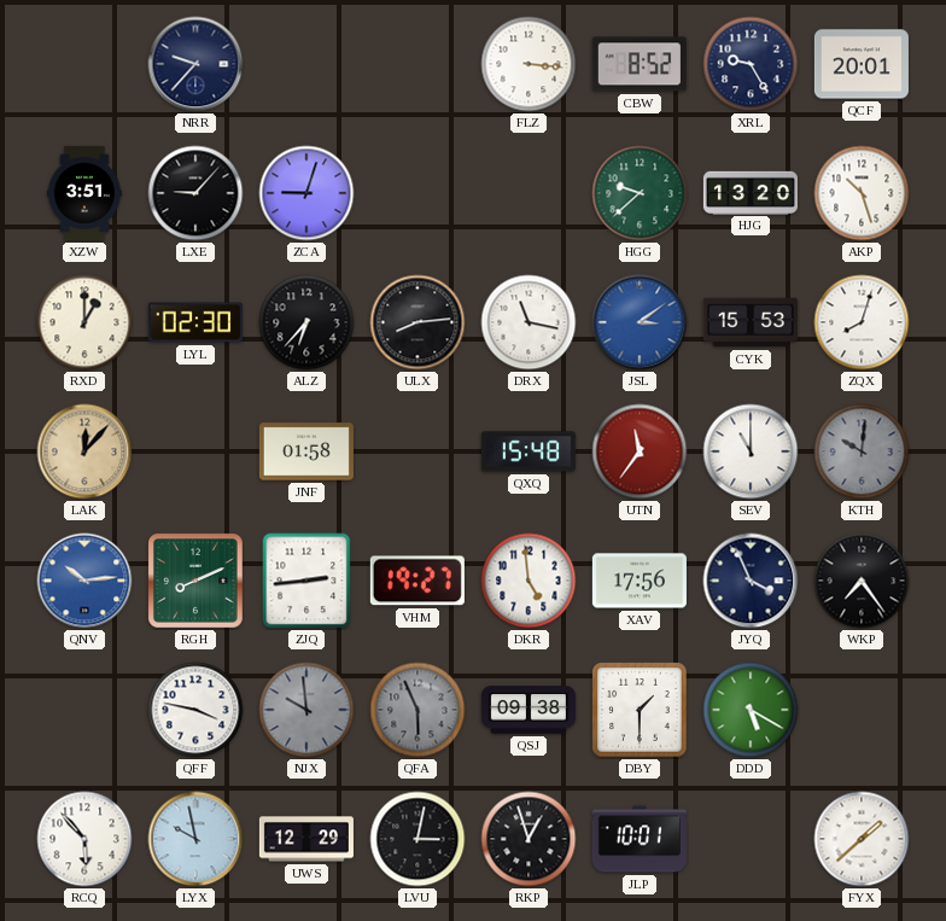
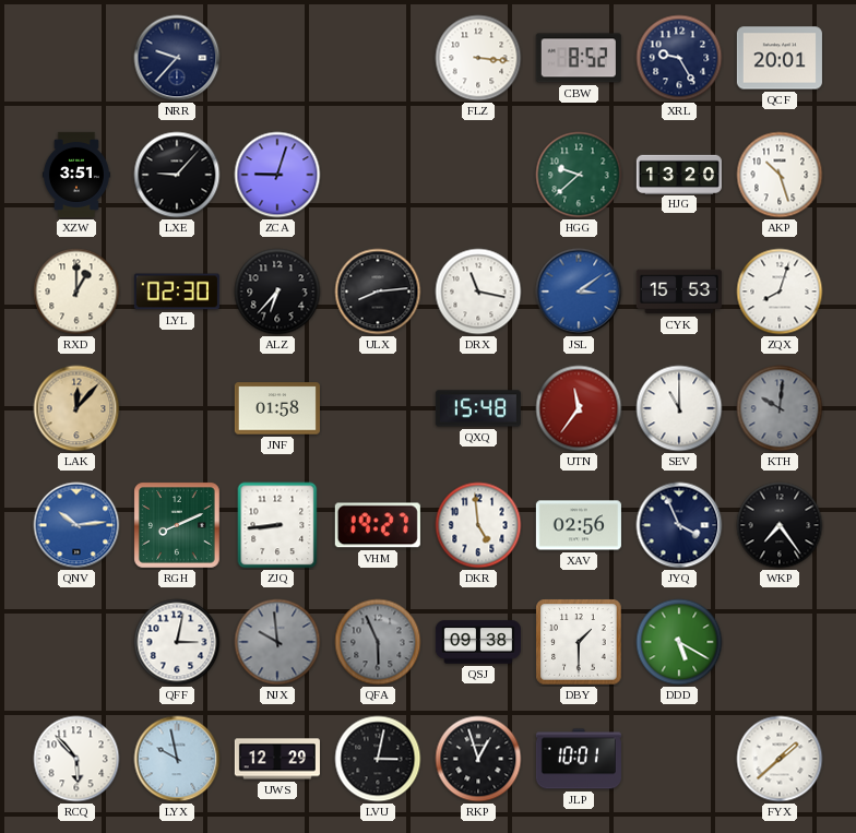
ZJQ: 2:44 -> 8:44
XAV: 17:56 -> 02:56
QFF: 3:47 -> 3:02
